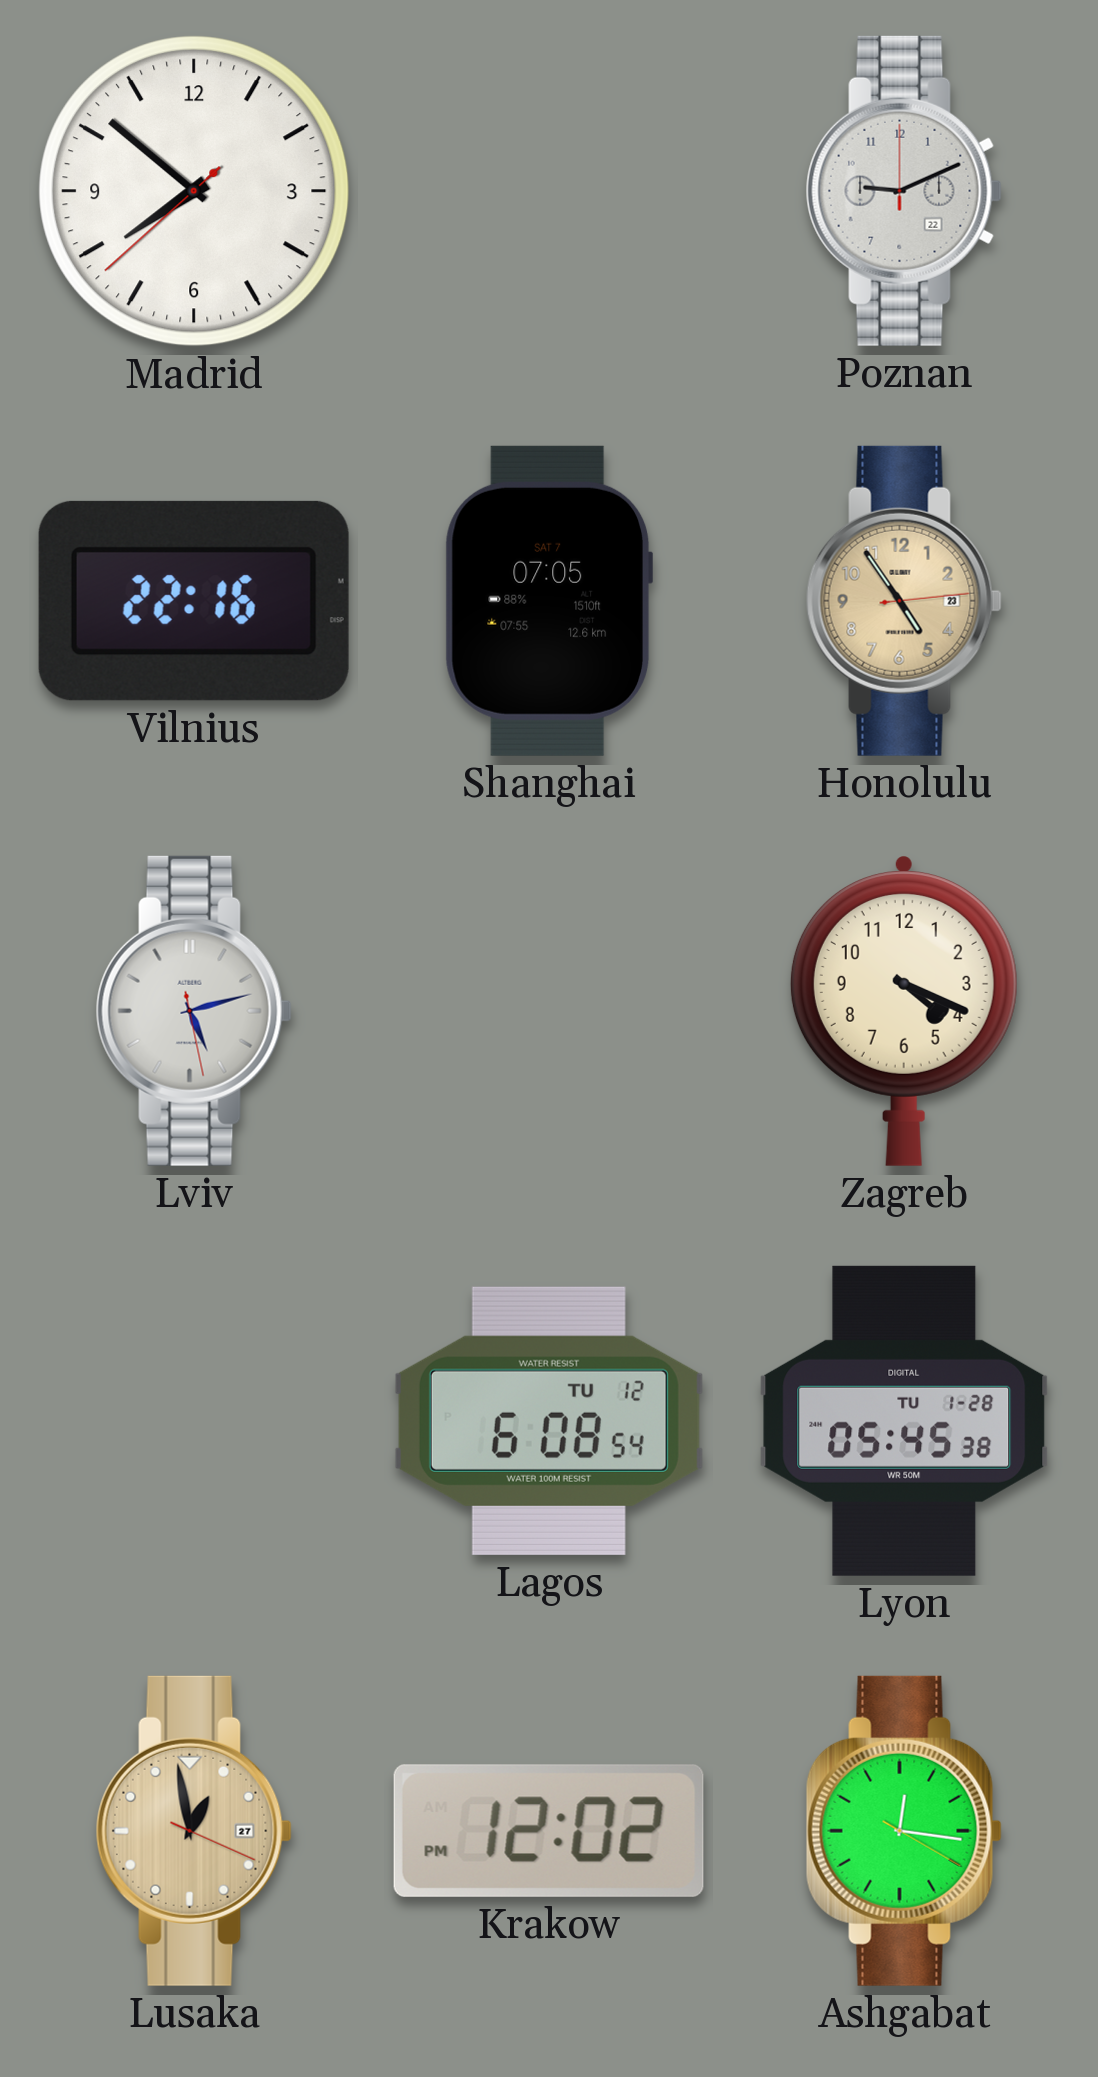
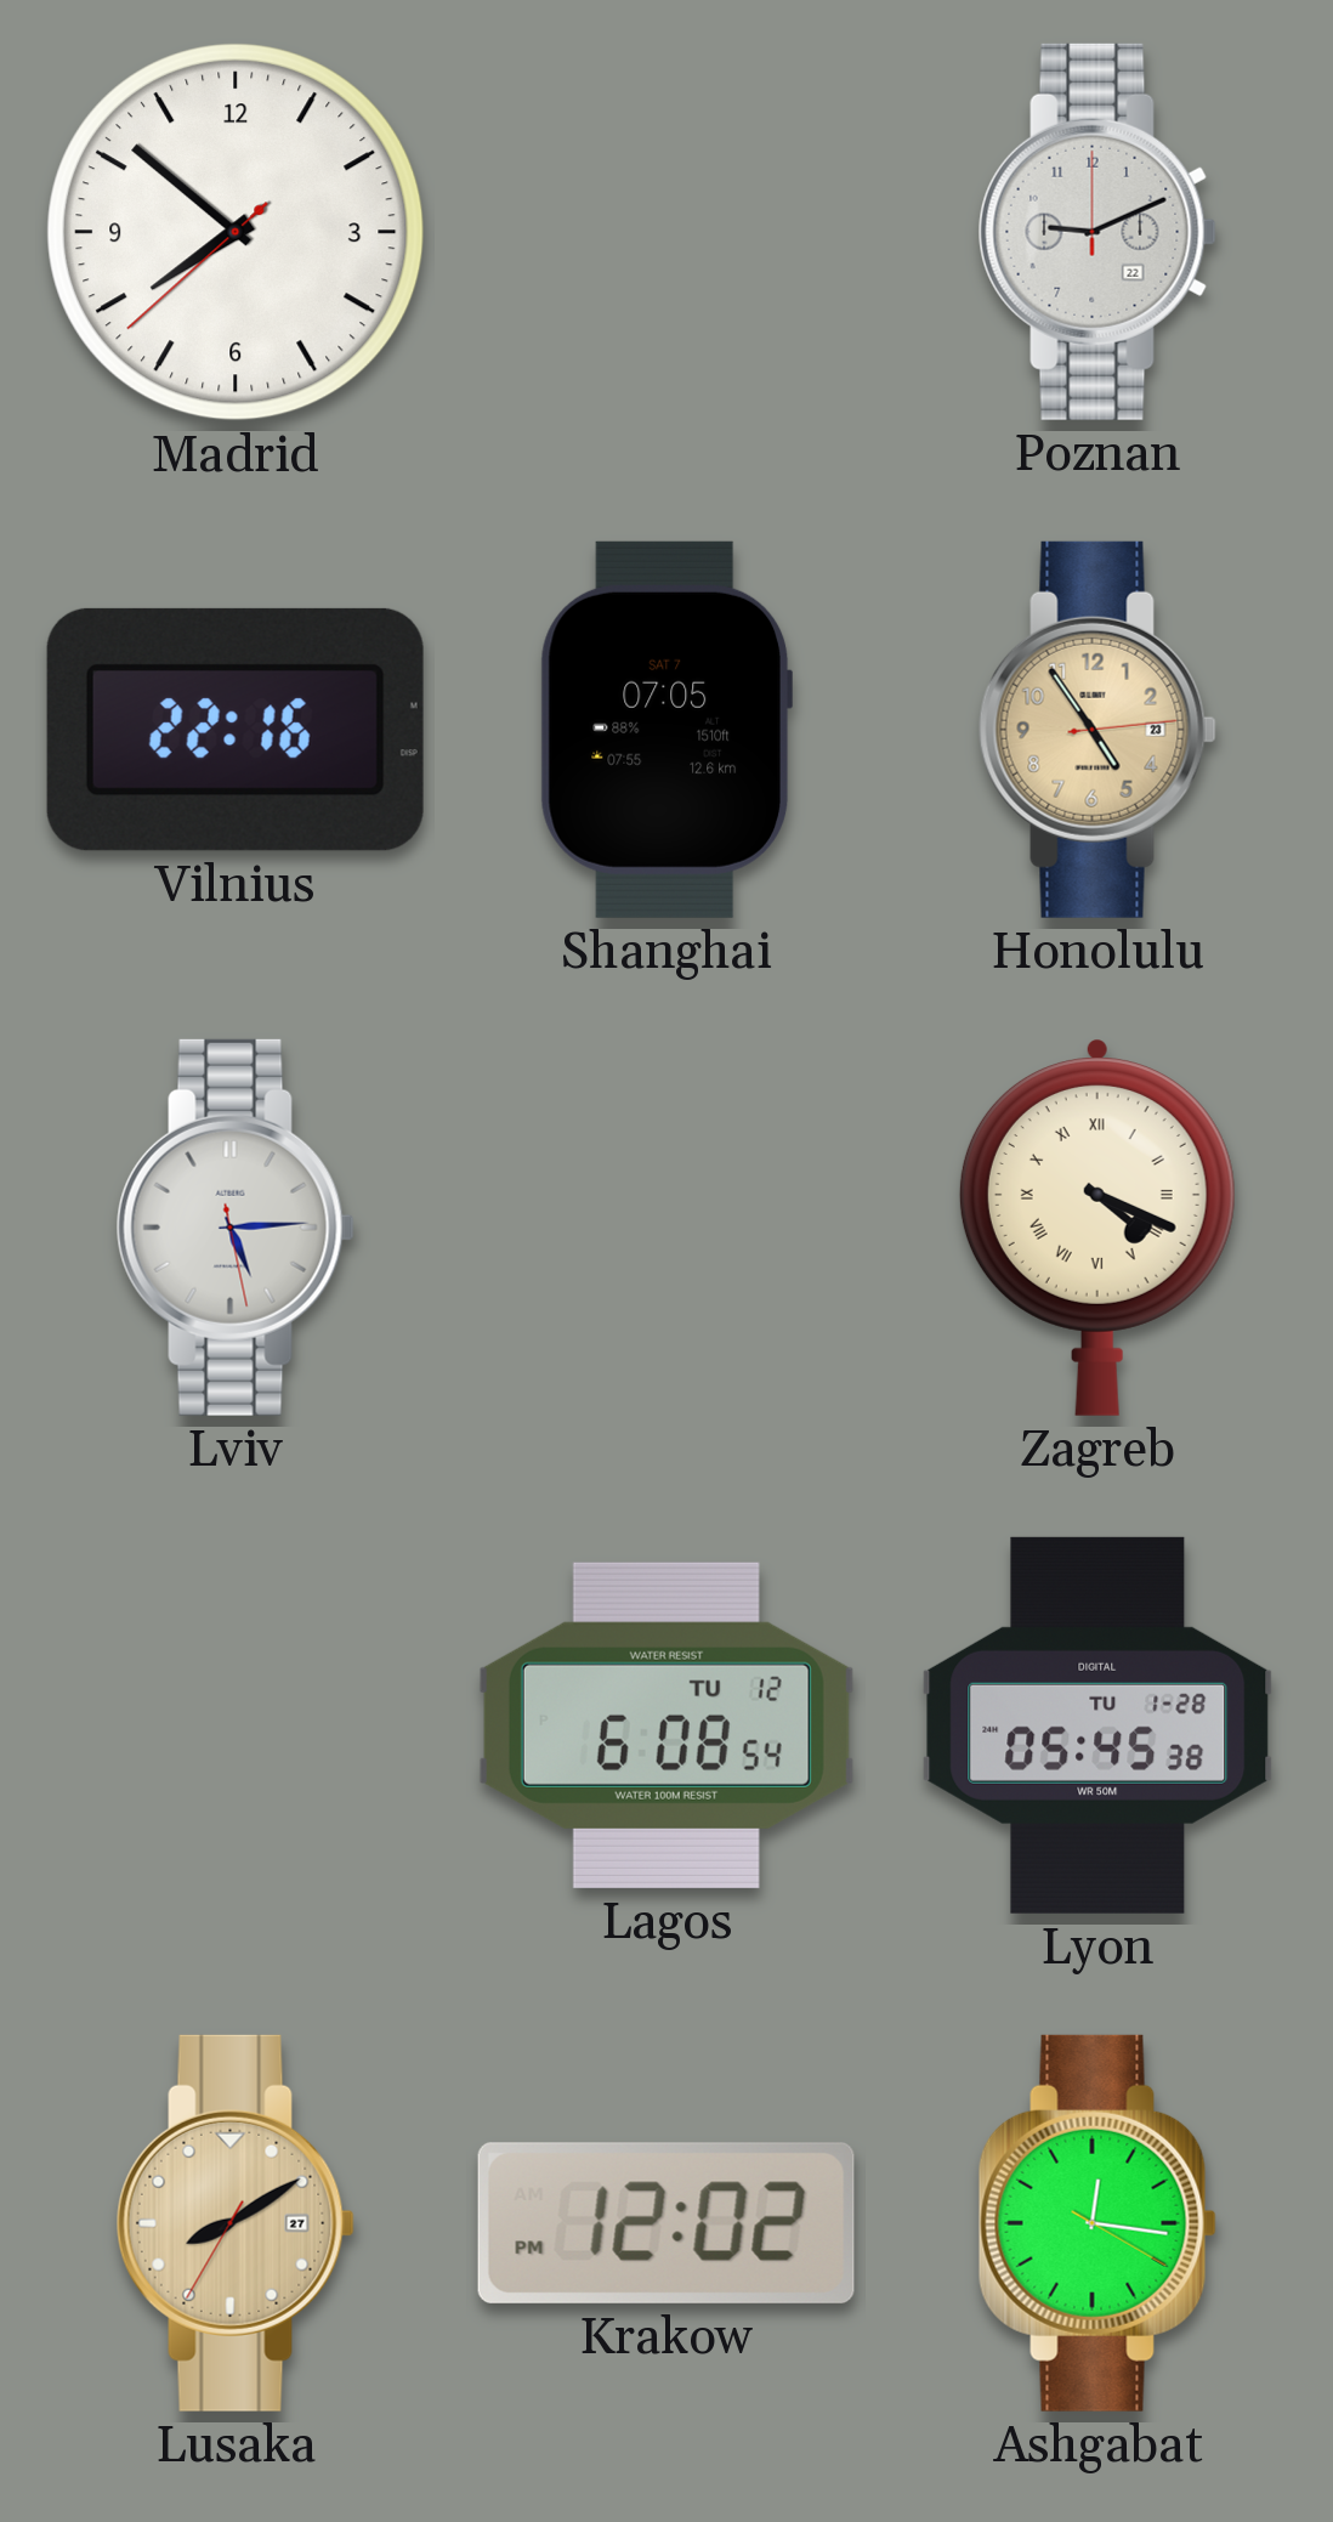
Lviv: 5:12 -> 5:14
Zagreb numerals: Arabic -> Roman
Lusaka: 12:58 -> 8:09
